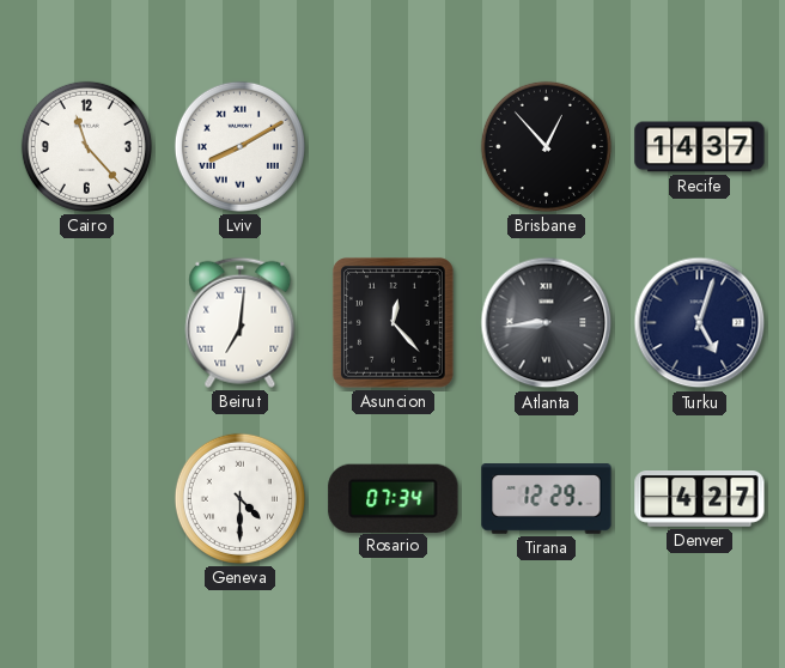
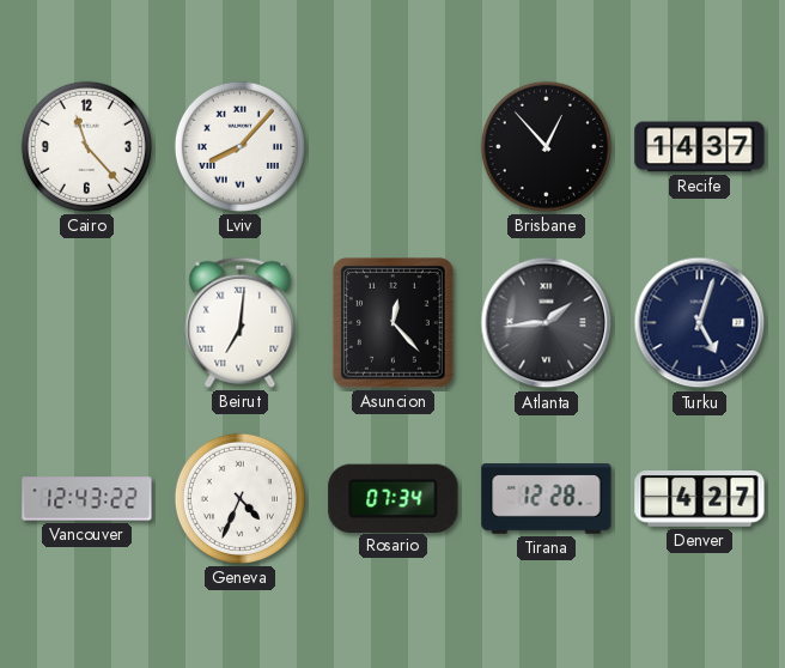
Lviv: 8:10 -> 8:07
Atlanta: 8:44 -> 1:44
Vancouver: none -> 12:43
Geneva: 4:30 -> 4:34
Tirana: 12:29 -> 12:28
